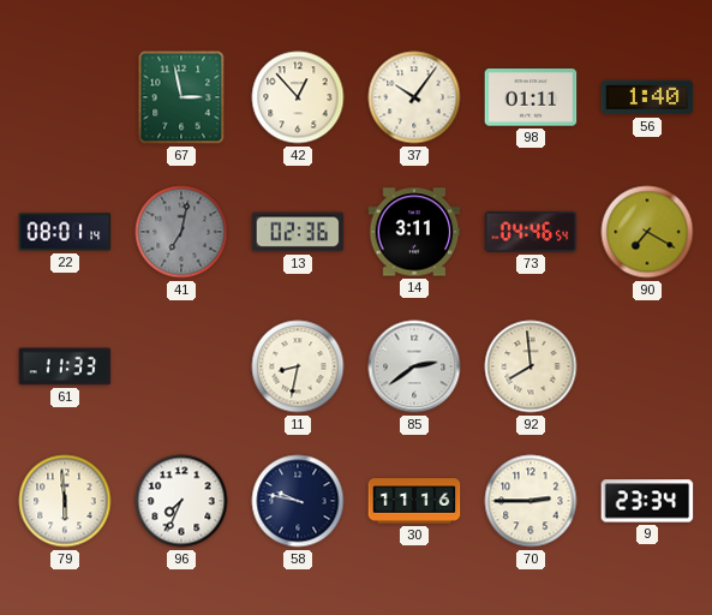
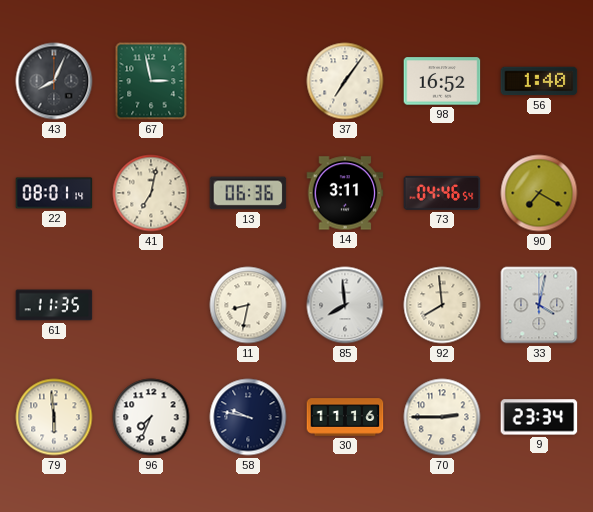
43: none -> 8:04
42: 12:53 -> none
37: 10:06 -> 7:06
98: 01:11 -> 16:52
41 dial: grey -> cream
13: 02:36 -> 06:36
61: 11:33 -> 11:35
85: 2:39 -> 7:59
33: none -> 4:02
